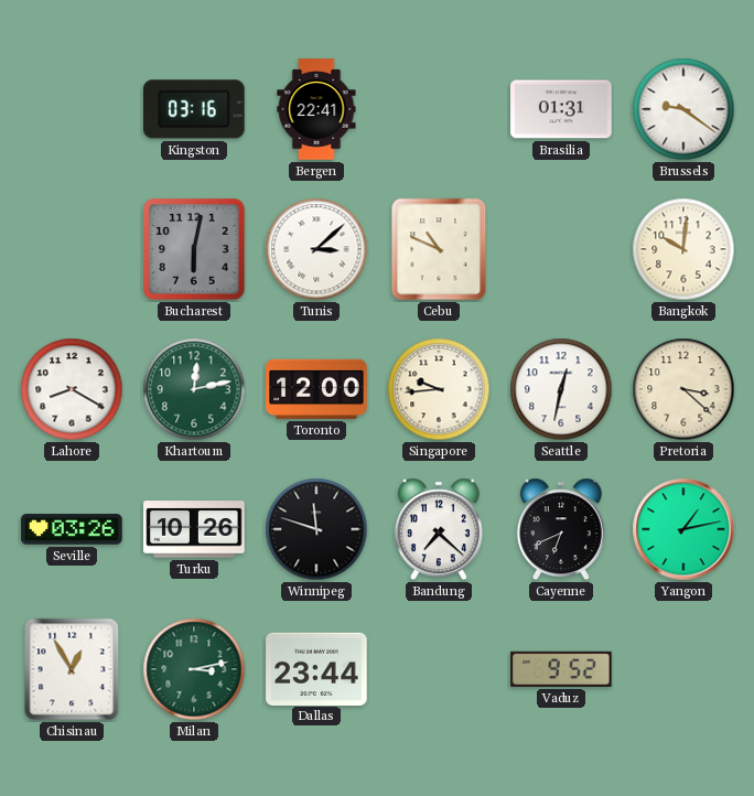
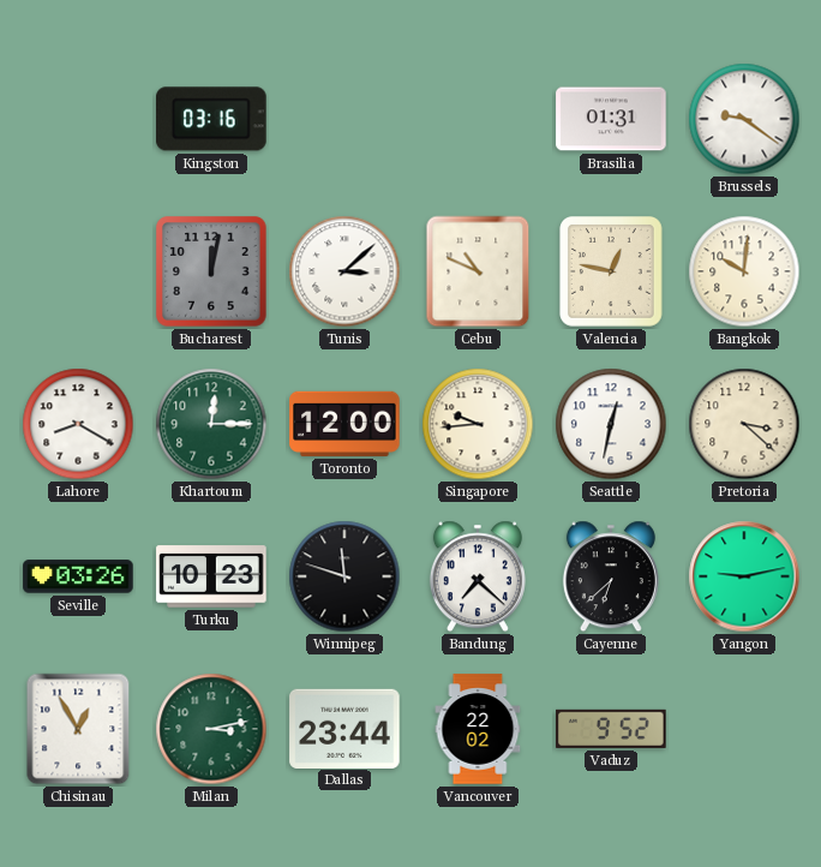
Bergen: 22:41 -> none
Bucharest: 6:02 -> 12:02
Valencia: none -> 12:47
Khartoum: 12:13 -> 12:15
Turku: 10:26 -> 10:23
Cayenne: 6:41 -> 6:38
Yangon: 1:13 -> 9:13
Vancouver: none -> 22:02
